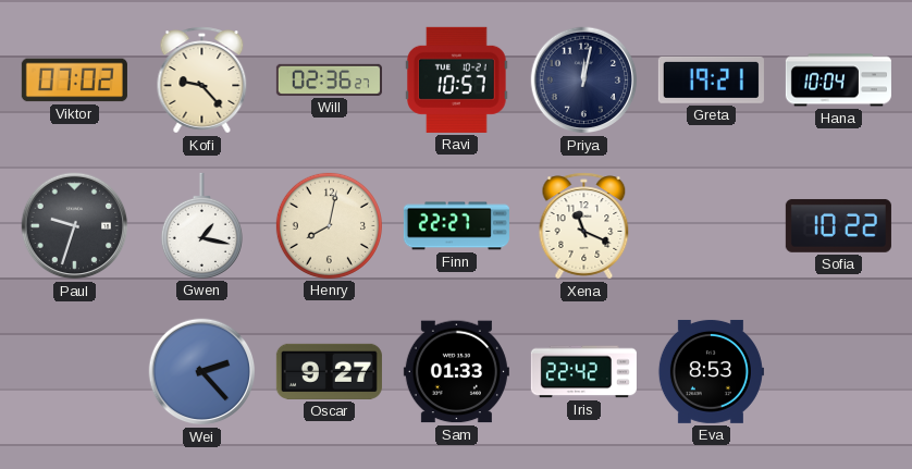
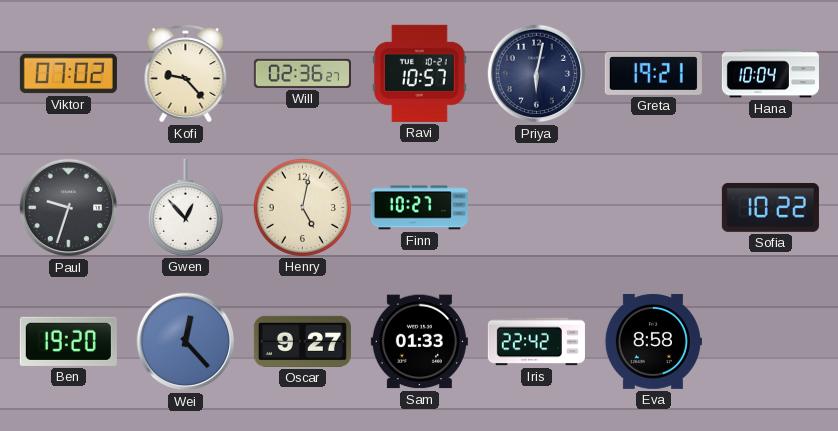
Priya: 12:02 -> 6:02
Gwen: 1:17 -> 12:53
Henry: 8:02 -> 5:02
Finn: 22:27 -> 10:27
Xena: 11:19 -> none
Ben: none -> 19:20
Wei: 2:23 -> 12:23
Eva: 8:53 -> 8:58
